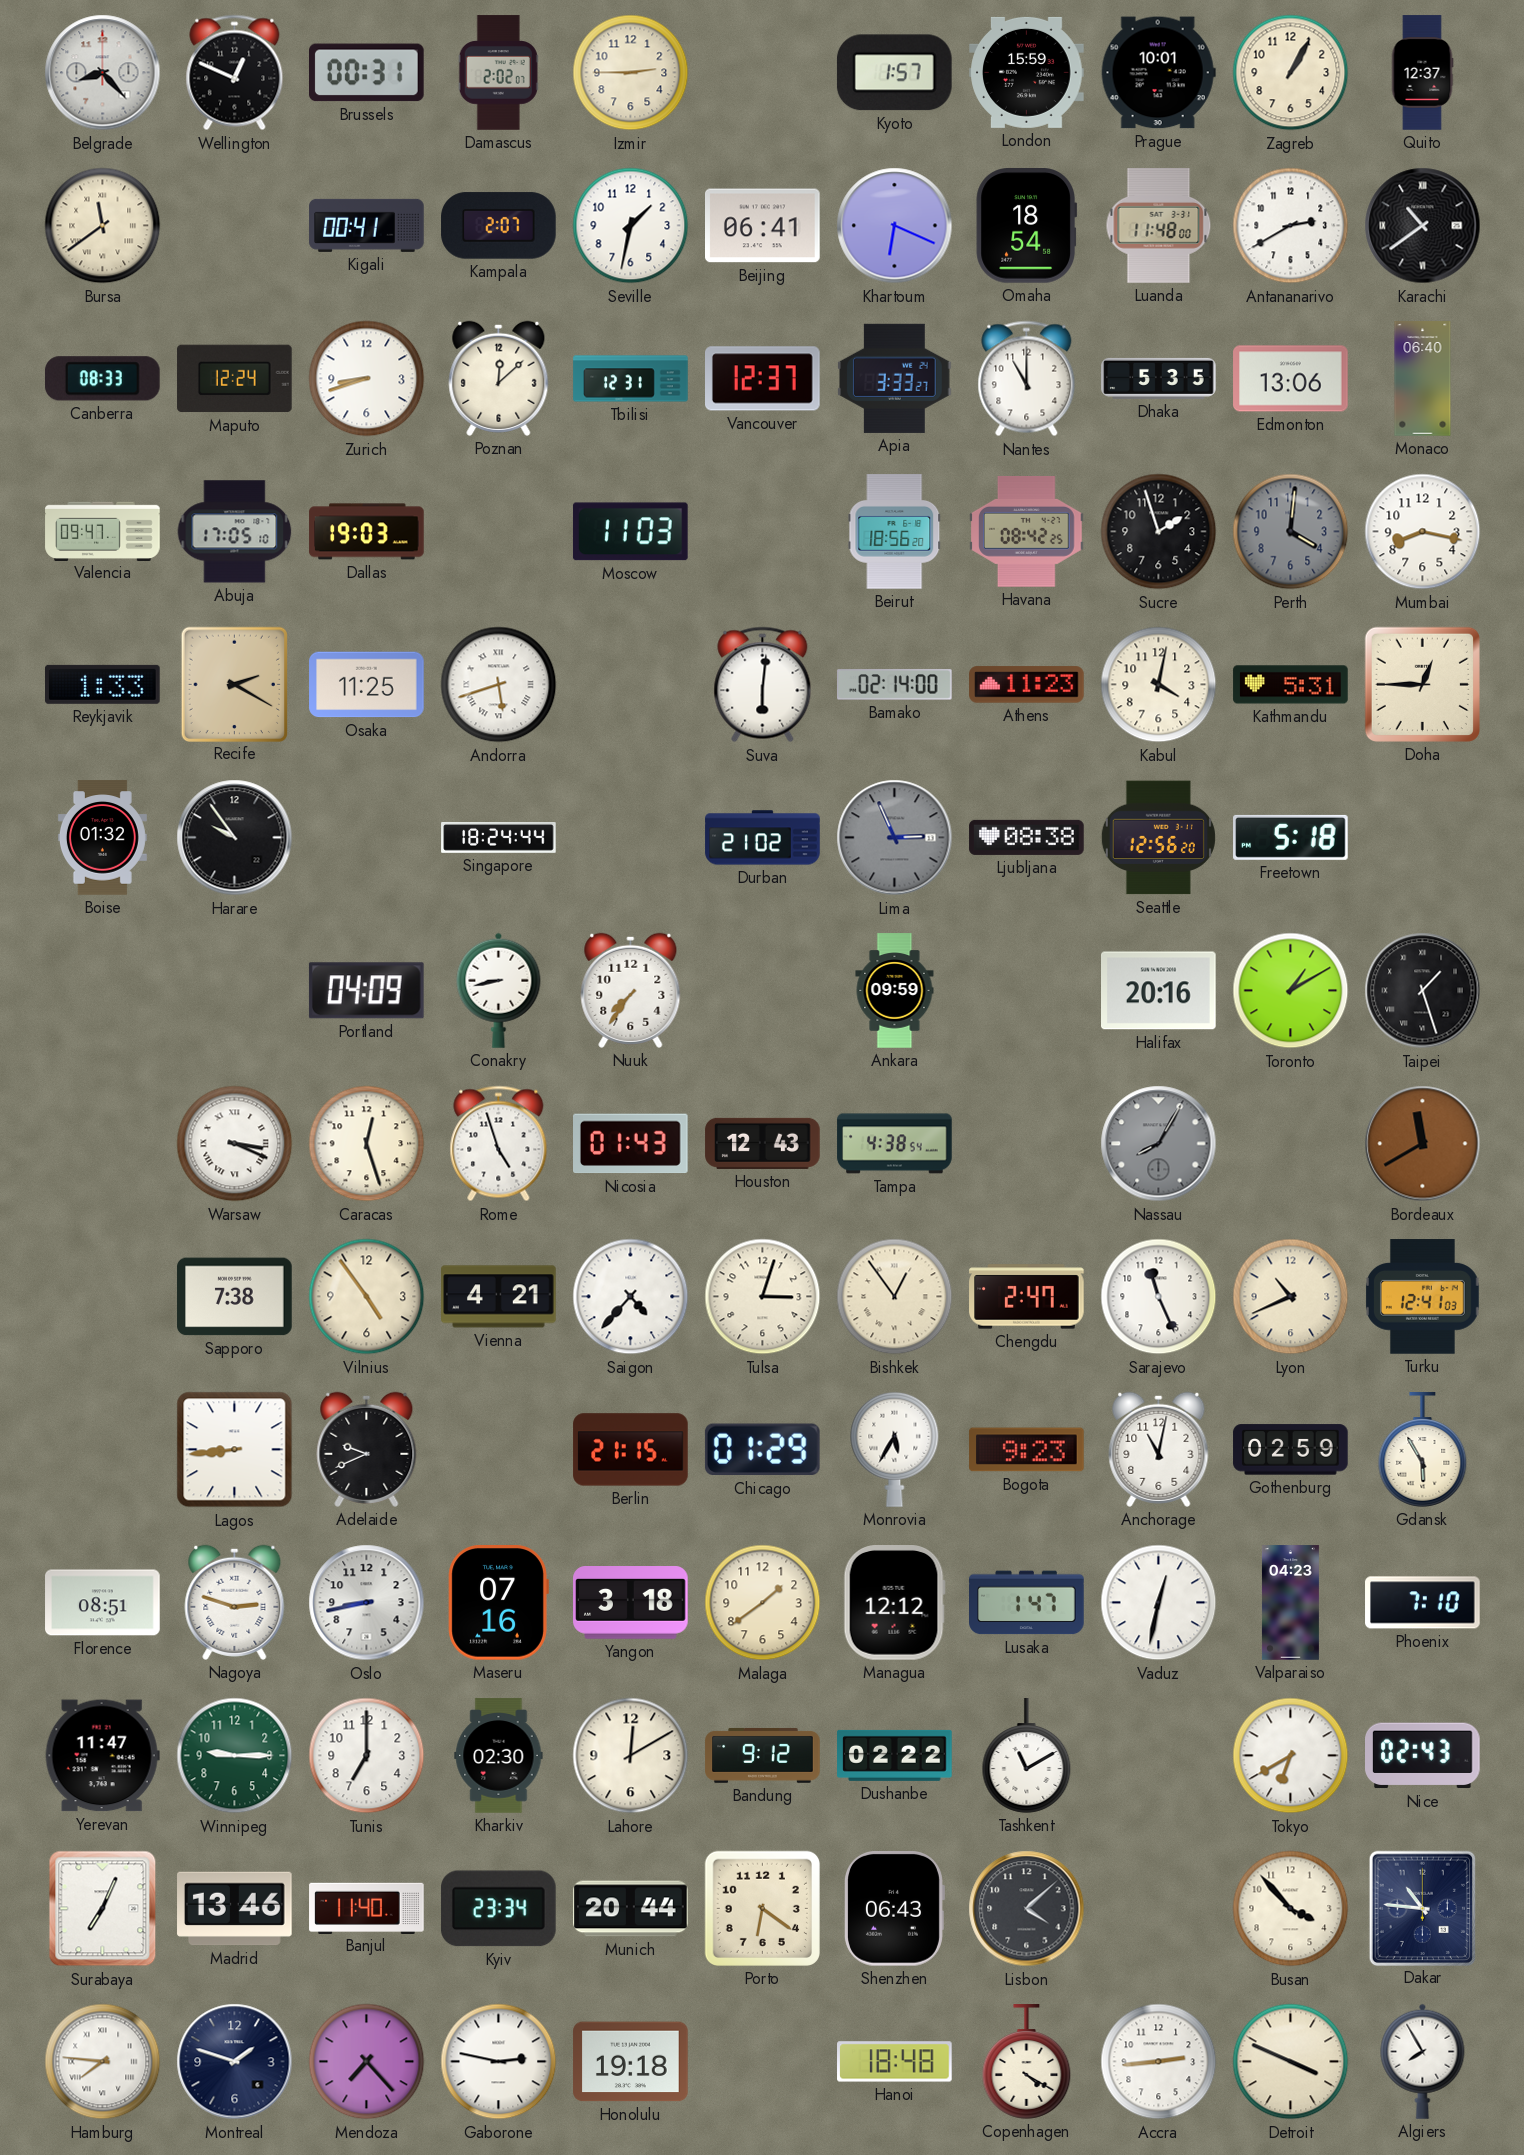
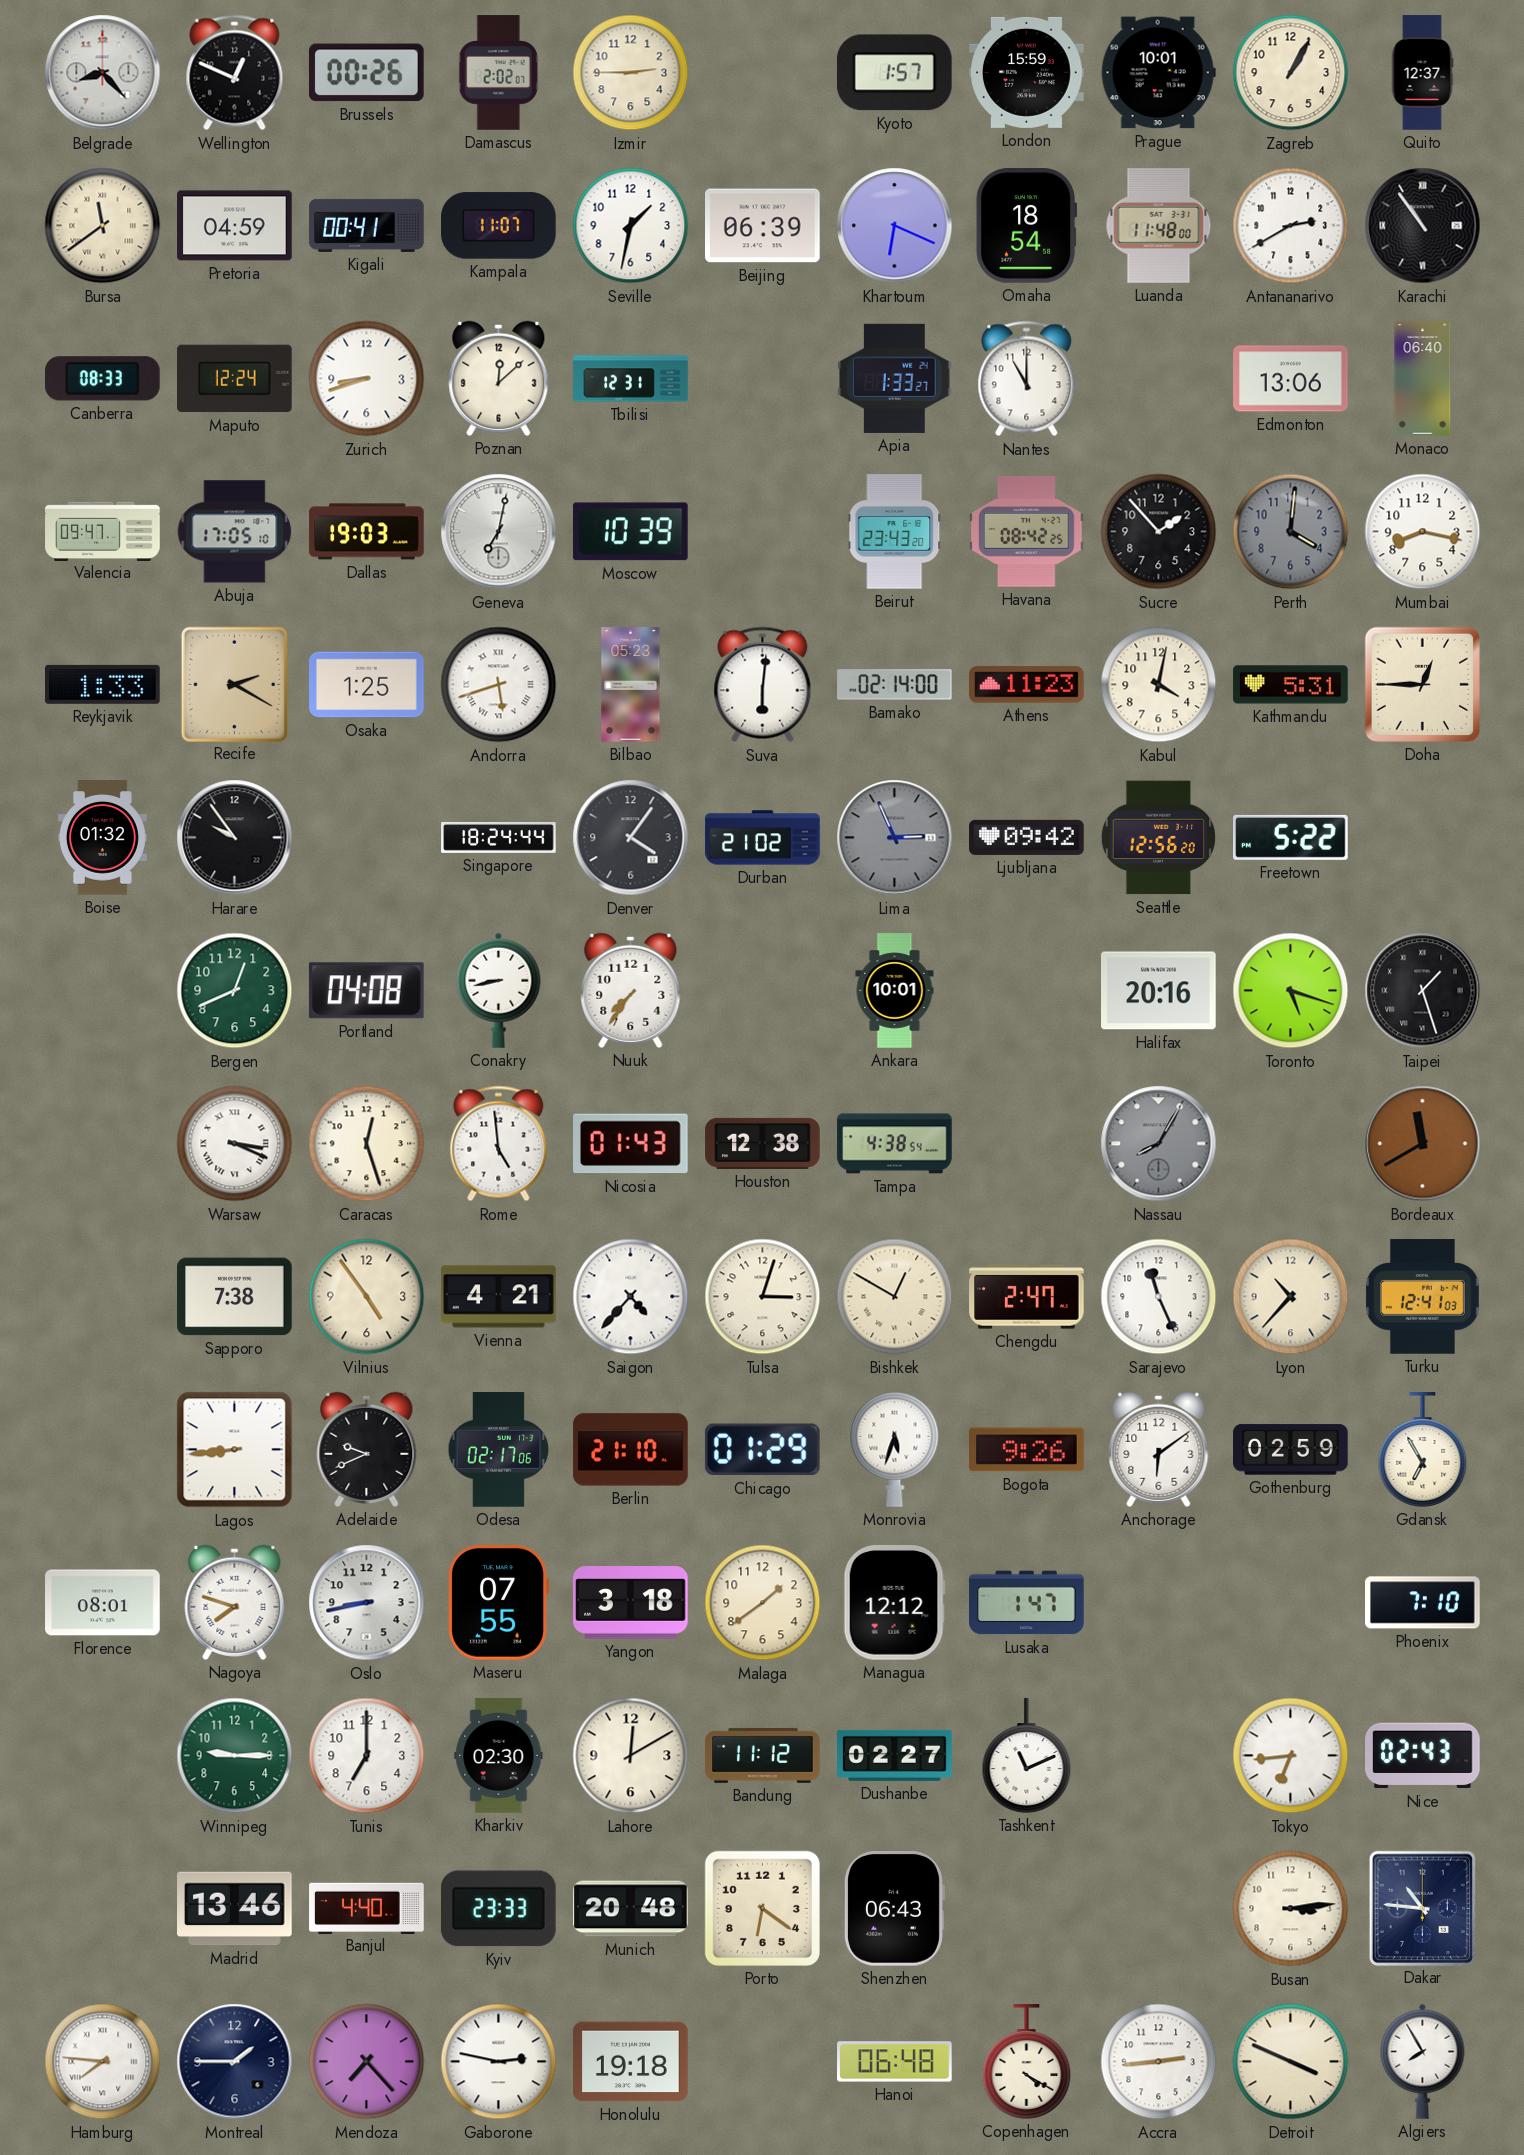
Brussels: 00:31 -> 00:26
Pretoria: none -> 04:59
Kampala: 2:07 -> 11:07
Beijing: 06:41 -> 06:39
Karachi: 10:39 -> 10:54
Vancouver: 12:37 -> none
Apia: 3:33 -> 1:33
Dhaka: 5:35 -> none
Geneva: none -> 7:02
Moscow: 11:03 -> 10:39
Beirut: 18:56 -> 23:43
Sucre: 1:57 -> 1:53
Osaka: 11:25 -> 1:25
Bilbao: none -> 05:23
Denver: none -> 4:06
Ljubljana: 08:38 -> 09:42
Freetown: 5:18 -> 5:22
Bergen: none -> 12:41
Portland: 04:09 -> 04:08
Ankara: 09:59 -> 10:01
Toronto: 1:10 -> 5:18
Rome: 4:57 -> 4:59
Houston: 12:43 -> 12:38
Bishkek: 12:54 -> 12:50
Lyon: 10:41 -> 10:37
Odesa: none -> 02:17
Berlin: 21:15 -> 21:10
Monrovia: 5:35 -> 5:33
Bogota: 9:23 -> 9:26
Anchorage: 11:02 -> 6:09
Gdansk: 5:55 -> 6:55
Florence: 08:51 -> 08:01
Nagoya: 2:48 -> 7:48
Maseru: 07:16 -> 07:55
Vaduz: 12:32 -> none
Valparaiso: 04:23 -> none
Yerevan: 11:47 -> none
Bandung: 9:12 -> 11:12
Dushanbe: 02:22 -> 02:27
Tashkent: 11:10 -> 11:11
Tokyo: 6:40 -> 6:44
Surabaya: 7:04 -> none
Banjul: 11:40 -> 4:40
Kyiv: 23:34 -> 23:33
Munich: 20:44 -> 20:48
Lisbon: 4:08 -> none
Busan: 3:53 -> 3:14
Montreal: 1:48 -> 1:45
Hanoi: 18:48 -> 06:48
